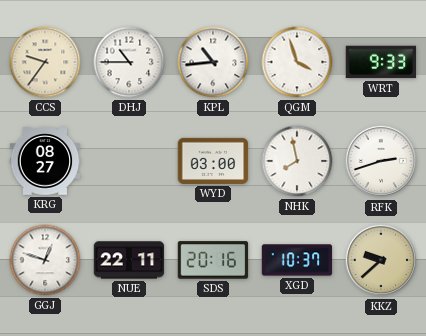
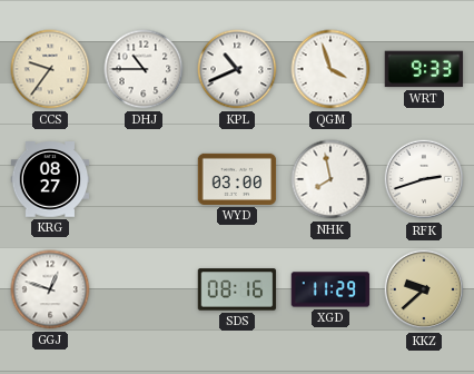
KPL: 10:44 -> 10:41
NUE: 22:11 -> none
SDS: 20:16 -> 08:16
XGD: 10:37 -> 11:29
